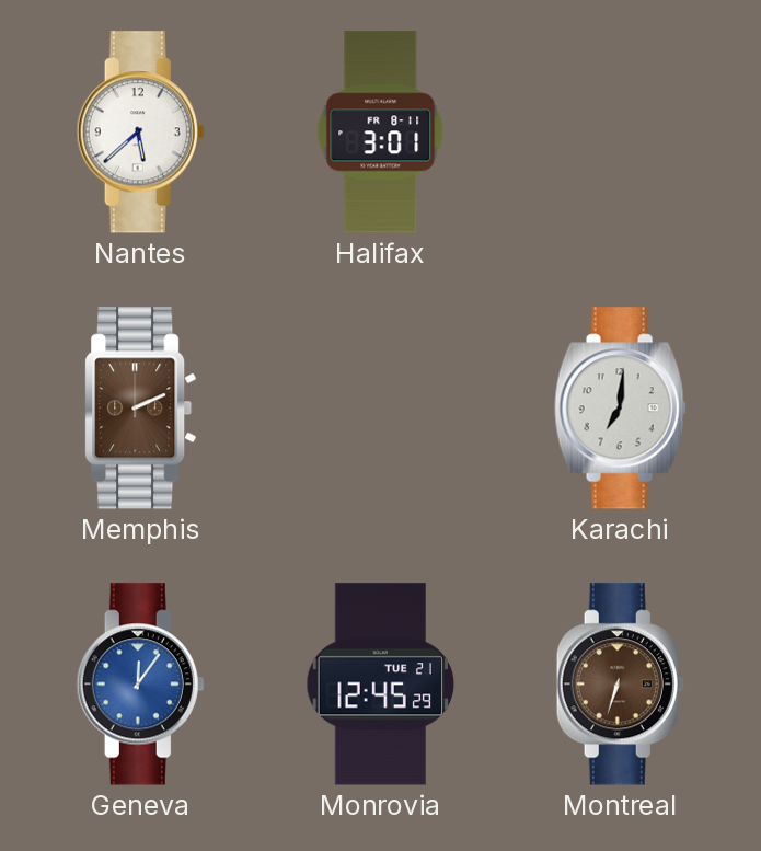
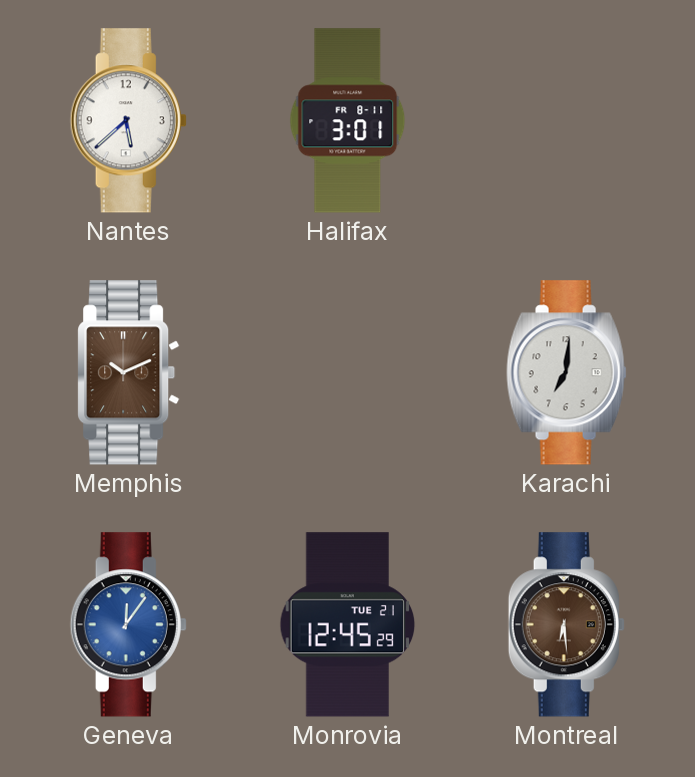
Memphis: 2:11 -> 10:11
Montreal: 6:33 -> 6:29
